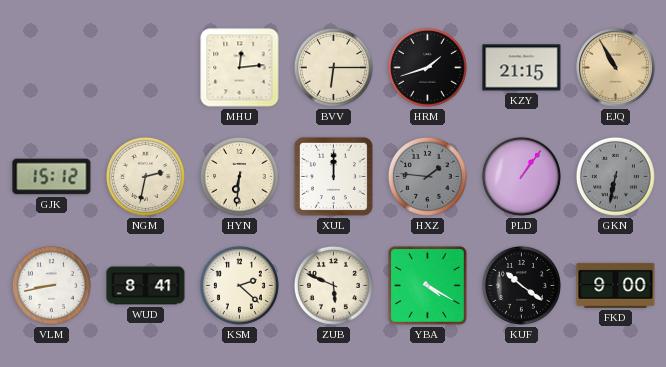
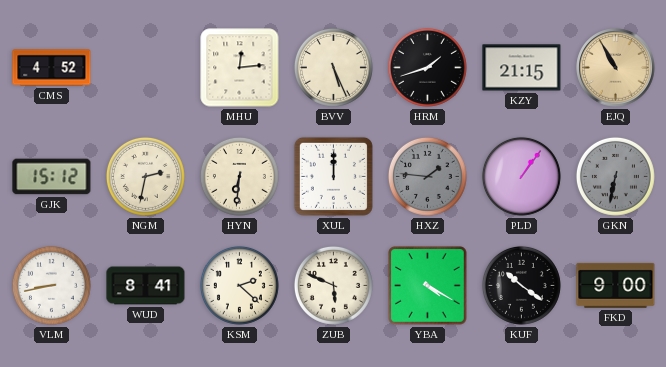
CMS: none -> 4:52
BVV: 6:15 -> 5:26
